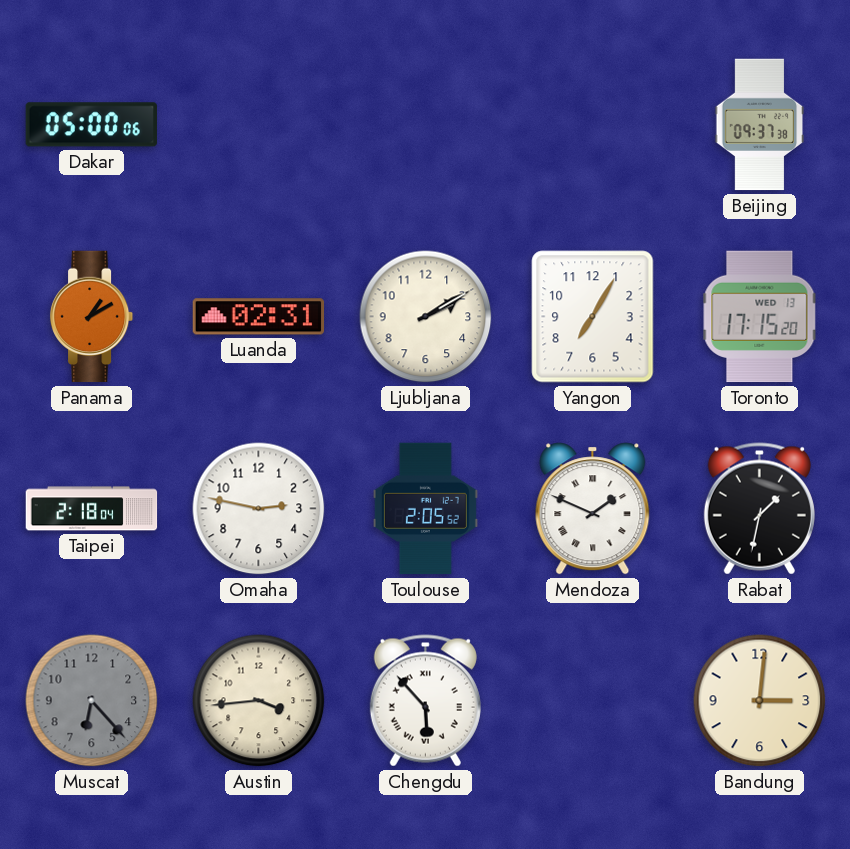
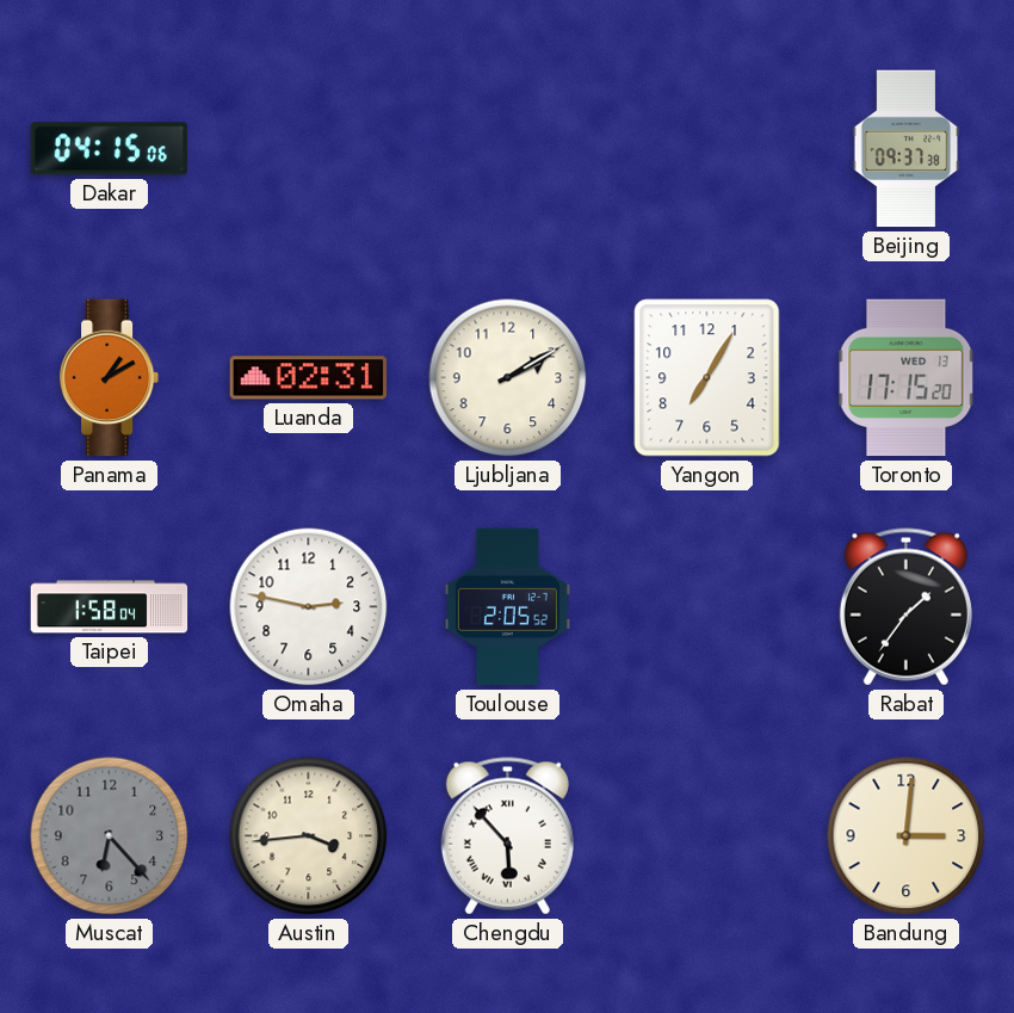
Dakar: 05:00 -> 04:15
Taipei: 2:18 -> 1:58
Mendoza: 1:49 -> none
Rabat: 1:32 -> 1:36
